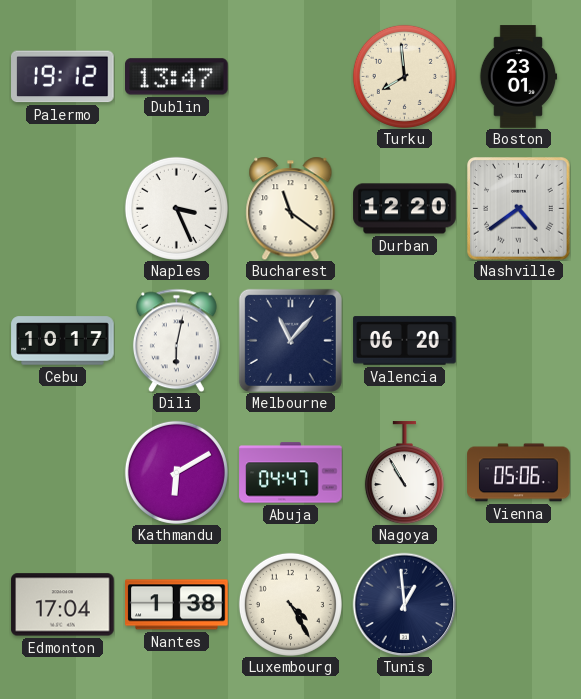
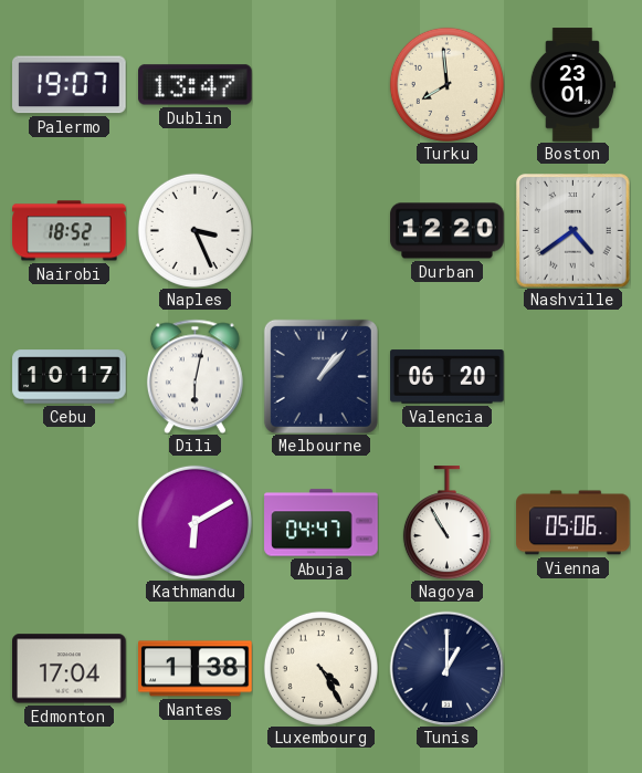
Palermo: 19:12 -> 19:07
Nairobi: none -> 18:52
Bucharest: 11:21 -> none
Melbourne: 11:07 -> 1:07
Tunis: 12:59 -> 1:00
